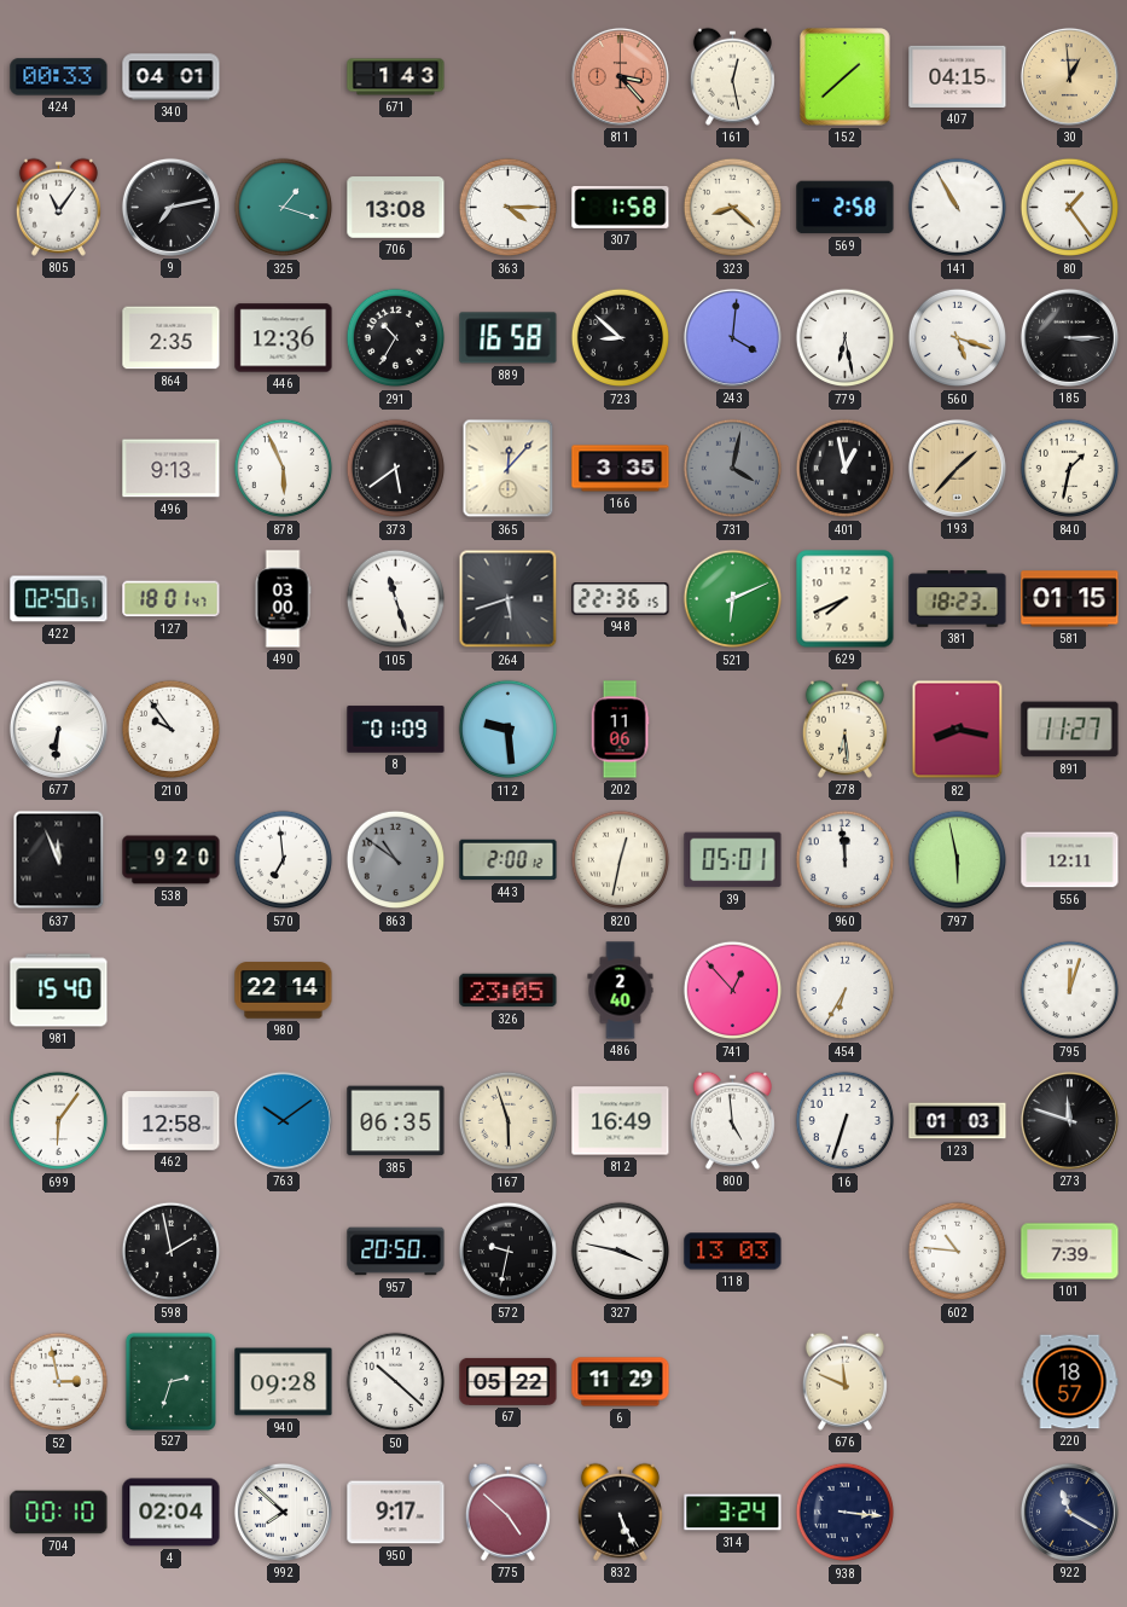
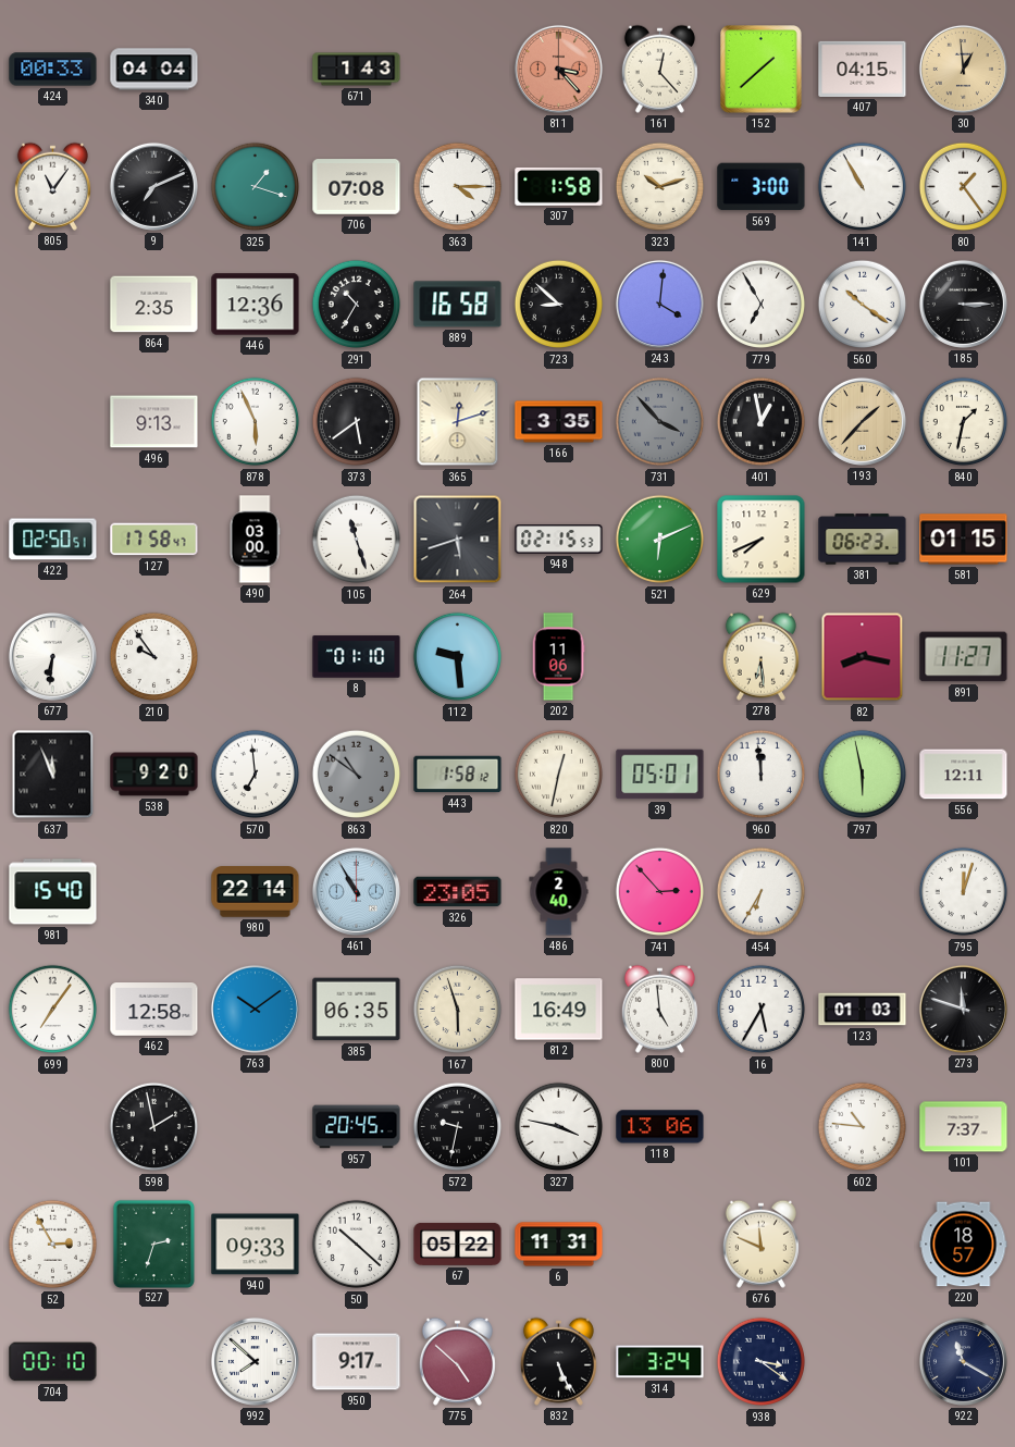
340: 04:01 -> 04:04
161: 12:28 -> 12:23
9: 7:13 -> 7:11
706: 13:08 -> 07:08
323: 8:22 -> 10:12
569: 2:58 -> 3:00
779: 6:28 -> 6:55
560: 5:18 -> 10:21
365: 12:07 -> 12:12
731: 4:02 -> 3:53
127: 18:01 -> 17:58
948: 22:36 -> 02:15
381: 18:23 -> 06:23
8: 01:09 -> 01:10
443: 2:00 -> 1:58
461: none -> 10:55
741: 12:53 -> 2:53
699: 6:06 -> 7:06
16: 6:33 -> 5:35
957: 20:50 -> 20:45
118: 13:03 -> 13:06
101: 7:39 -> 7:37
52: 2:58 -> 2:55
940: 09:28 -> 09:33
6: 11:29 -> 11:31
4: 02:04 -> none
938: 3:16 -> 3:21
